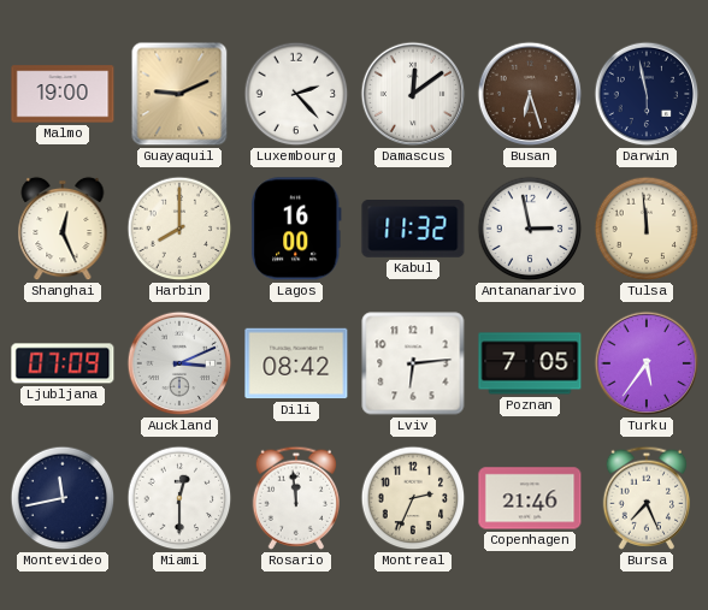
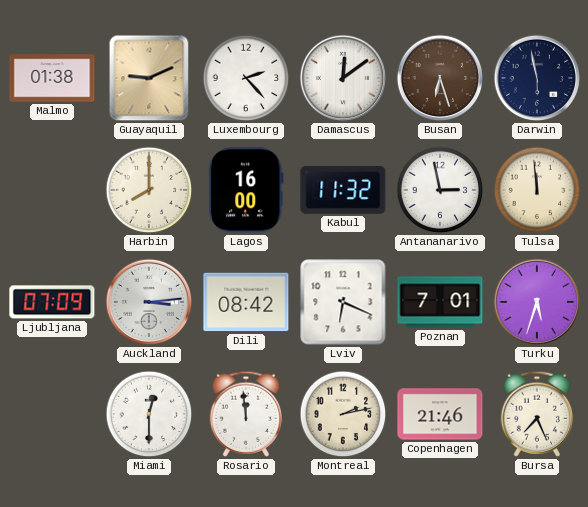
Malmo: 19:00 -> 01:38
Shanghai: 12:26 -> none
Auckland: 3:11 -> 3:14
Lviv: 6:14 -> 6:19
Poznan: 7:05 -> 7:01
Turku: 5:36 -> 5:33
Montevideo: 11:43 -> none
Montreal: 2:34 -> 2:13
